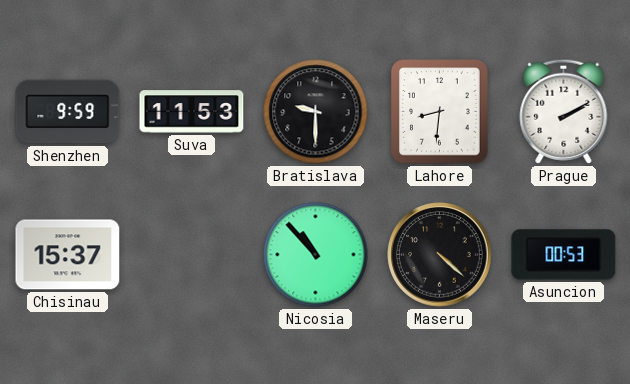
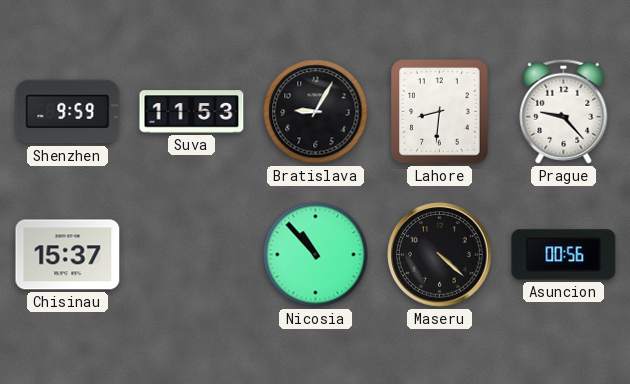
Bratislava: 9:30 -> 9:05
Prague: 2:10 -> 9:23
Asuncion: 00:53 -> 00:56
